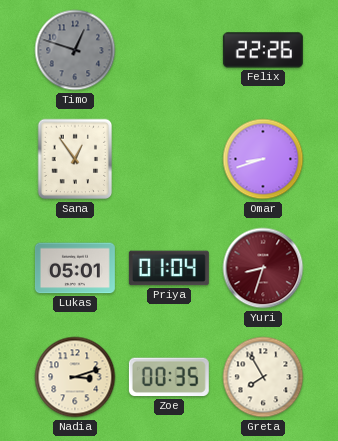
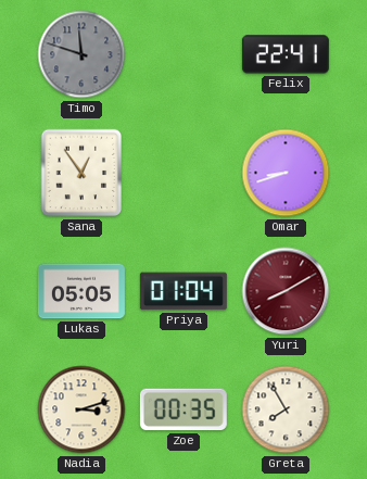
Timo: 12:48 -> 11:48
Felix: 22:26 -> 22:41
Lukas: 05:01 -> 05:05
Yuri: 8:33 -> 8:10
